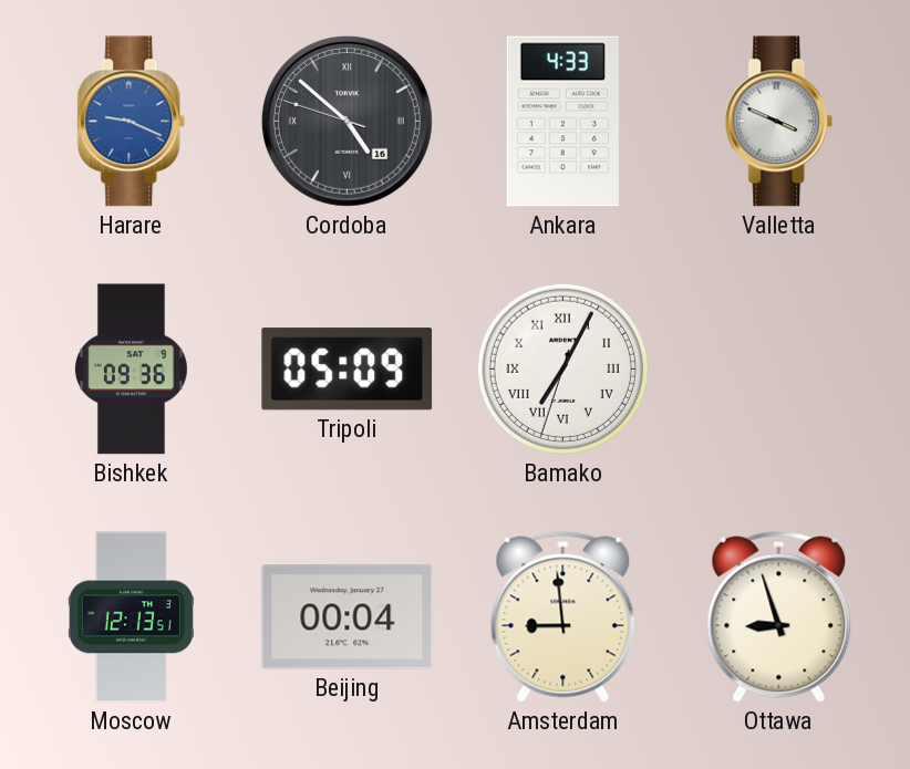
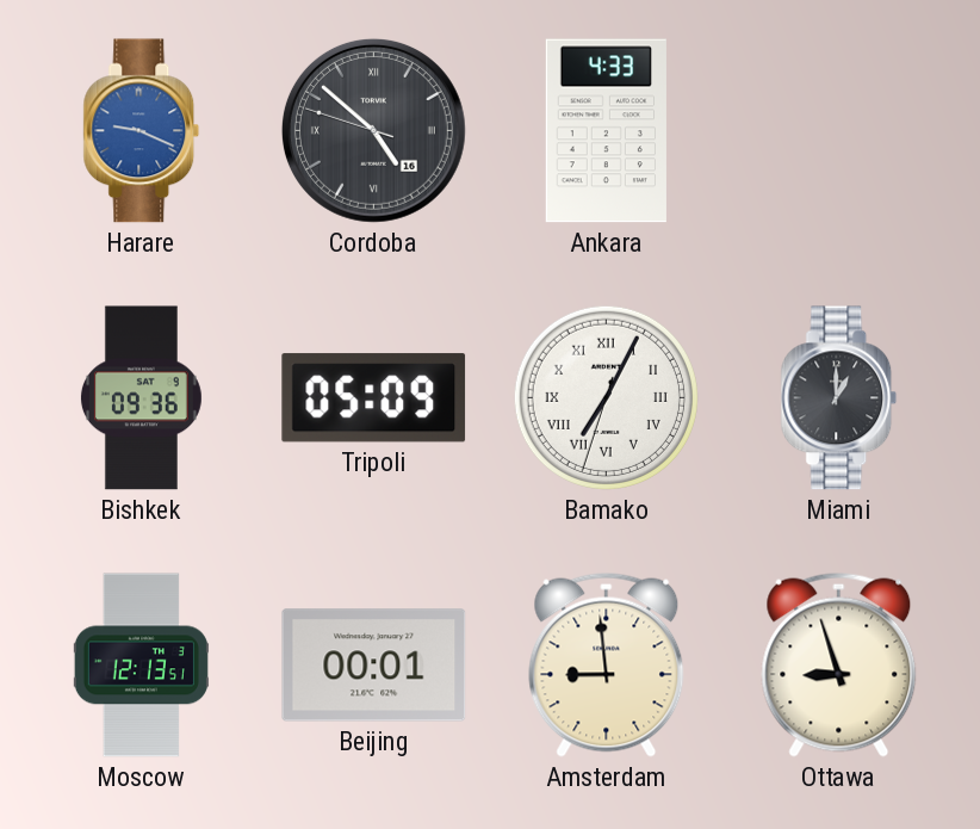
Valletta: 3:49 -> none
Miami: none -> 1:00
Beijing: 00:04 -> 00:01
